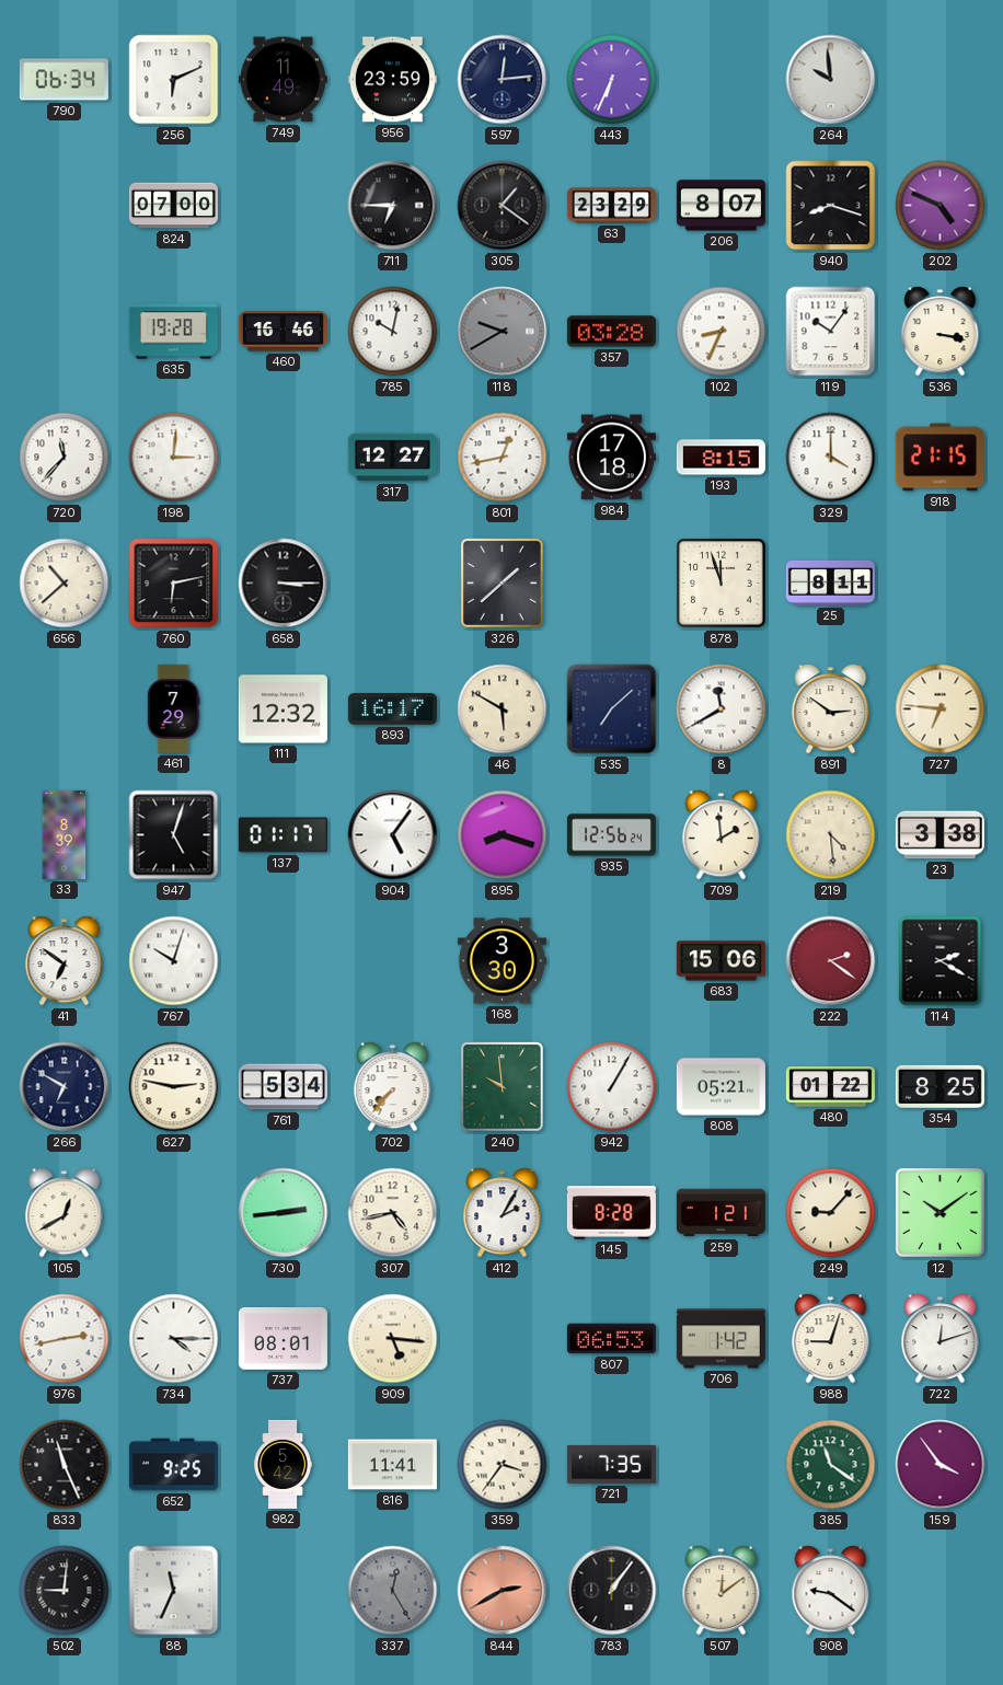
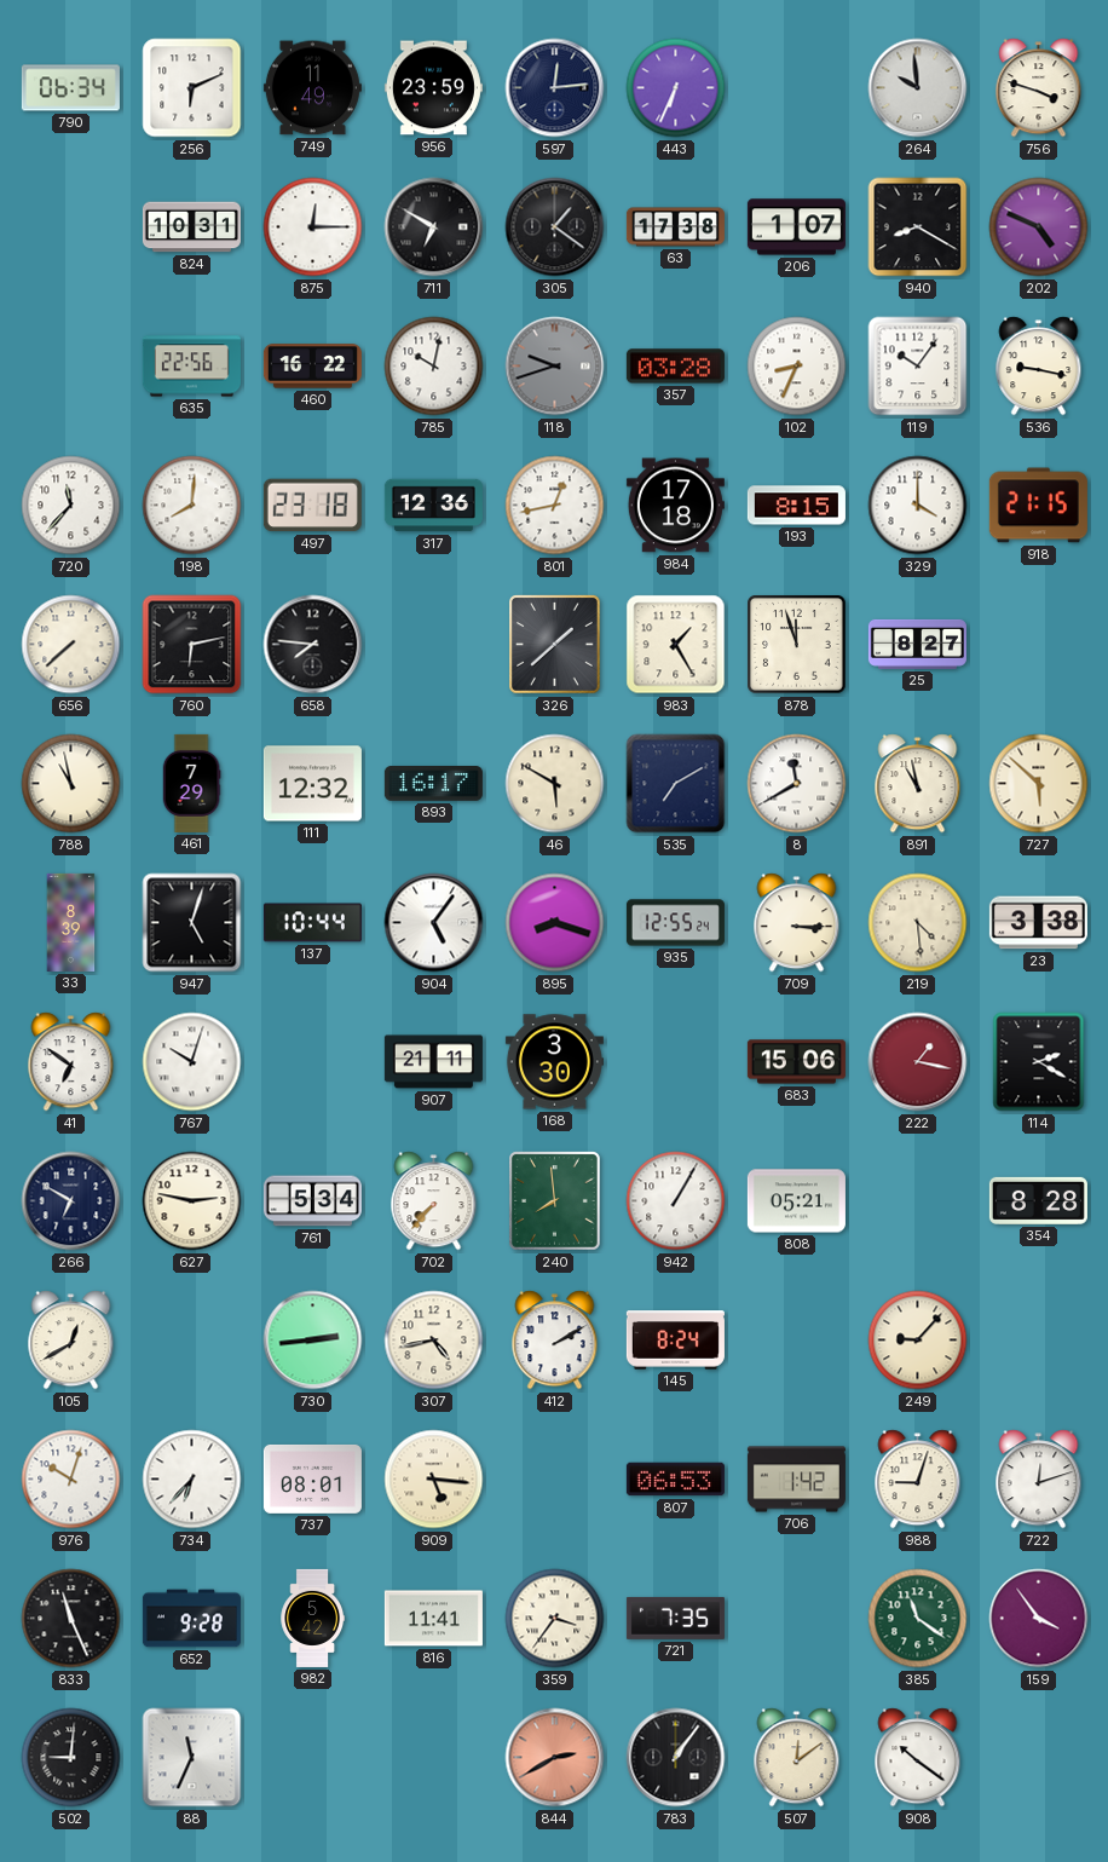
756: none -> 3:48
824: 07:00 -> 10:31
875: none -> 12:15
711: 6:45 -> 6:50
63: 23:29 -> 17:38
206: 8:07 -> 1:07
940: 8:18 -> 8:20
635: 19:28 -> 22:56
460: 16:46 -> 16:22
118: 9:40 -> 9:42
536: 3:17 -> 9:17
198: 3:01 -> 8:01
497: none -> 23:18
317: 12:27 -> 12:36
656: 10:38 -> 7:38
658: 3:15 -> 7:46
983: none -> 1:25
25: 8:11 -> 8:27
788: none -> 10:58
535: 7:08 -> 7:10
891: 2:51 -> 10:58
727: 6:46 -> 5:52
137: 01:17 -> 10:44
935: 12:56 -> 12:55
709: 1:59 -> 3:15
907: none -> 21:11
222: 2:21 -> 1:17
240: 9:59 -> 7:59
480: 01:22 -> none
354: 8:25 -> 8:28
412: 2:05 -> 2:10
145: 8:28 -> 8:24
259: 1:21 -> none
12: 10:09 -> none
976: 2:43 -> 10:03
734: 4:15 -> 6:37
652: 9:25 -> 9:28
337: 12:25 -> none
908: 9:21 -> 10:21
